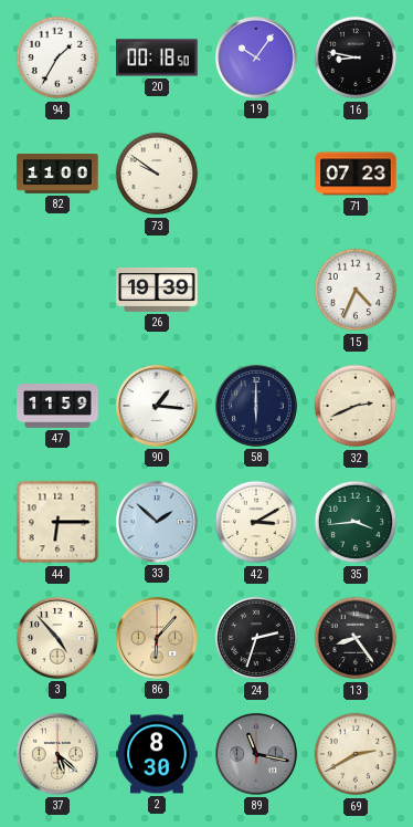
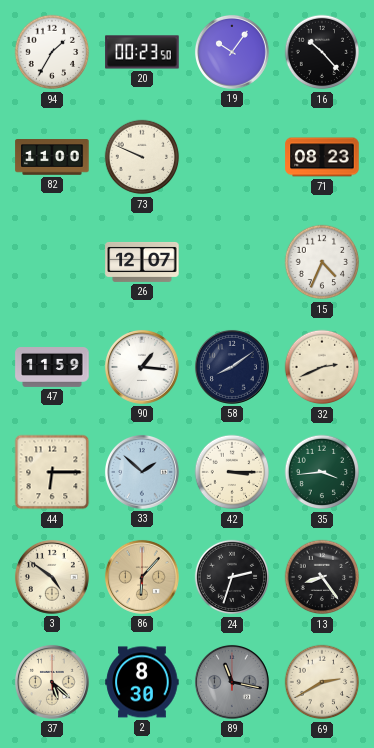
20: 00:18 -> 00:23
16: 8:47 -> 10:23
73: 9:51 -> 9:49
71: 07:23 -> 08:23
26: 19:39 -> 12:07
58: 6:00 -> 8:09
42: 3:10 -> 3:15
3: 4:53 -> 4:51
